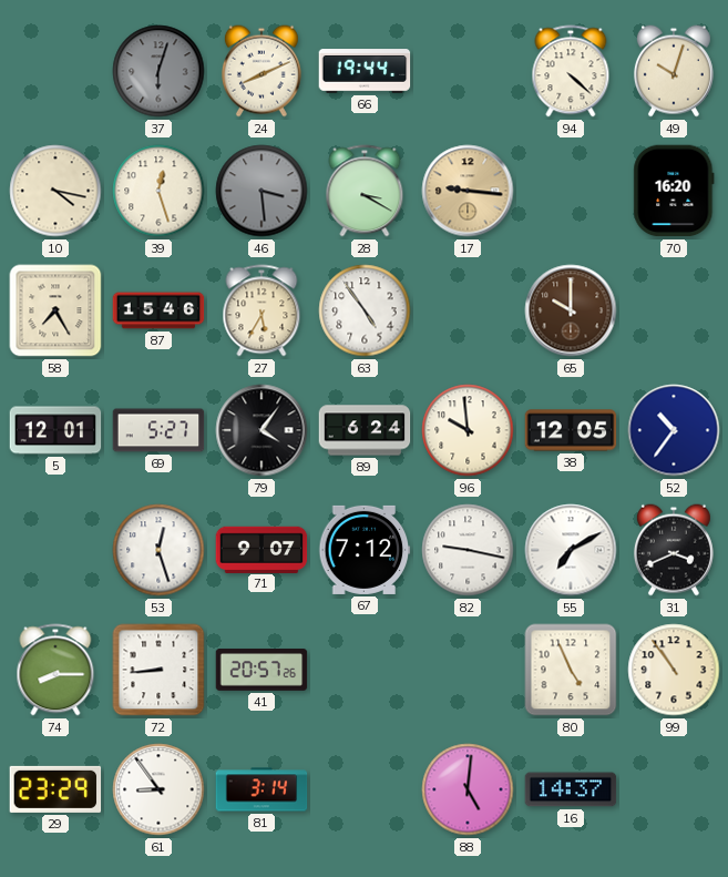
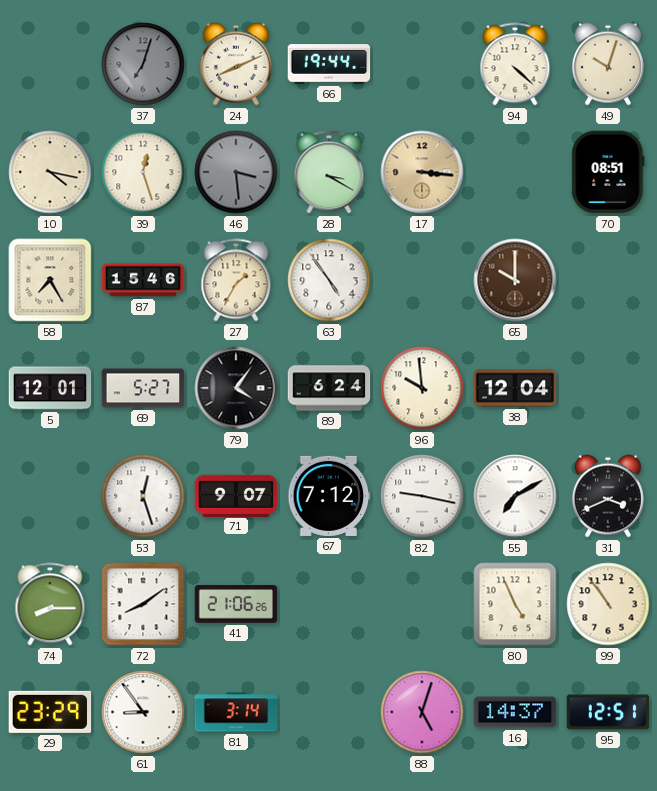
37: 6:03 -> 7:03
17: 9:16 -> 3:16
70: 16:20 -> 08:51
27: 5:35 -> 1:35
38: 12:05 -> 12:04
52: 10:36 -> none
72: 8:44 -> 8:09
41: 20:57 -> 21:06
88: 5:01 -> 5:03
95: none -> 12:51
